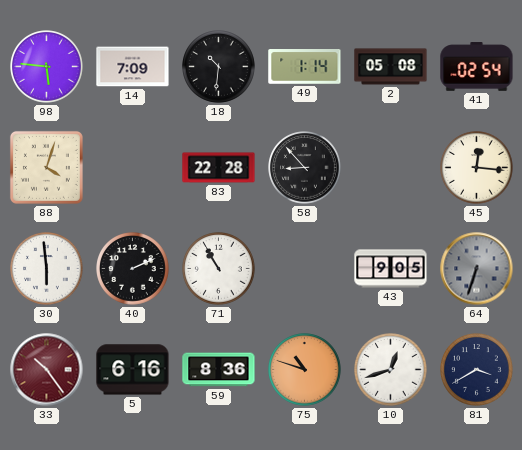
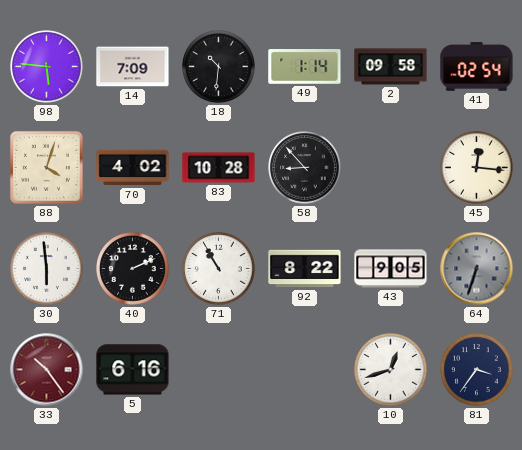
2: 05:08 -> 09:58
70: none -> 4:02
83: 22:28 -> 10:28
92: none -> 8:22
59: 8:36 -> none
75: 10:48 -> none
81: 3:40 -> 3:36
